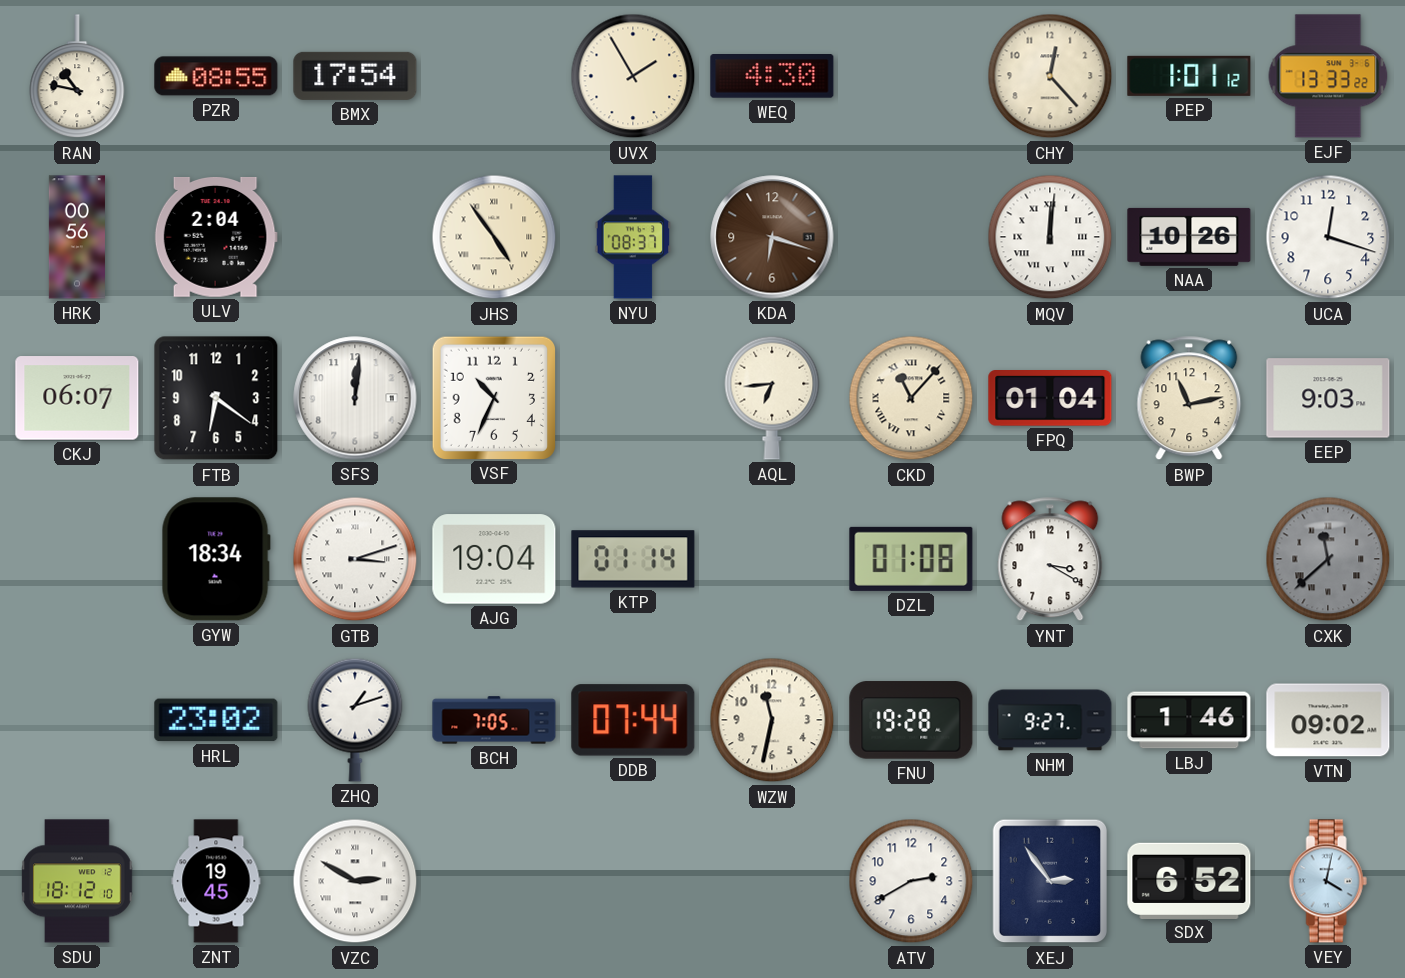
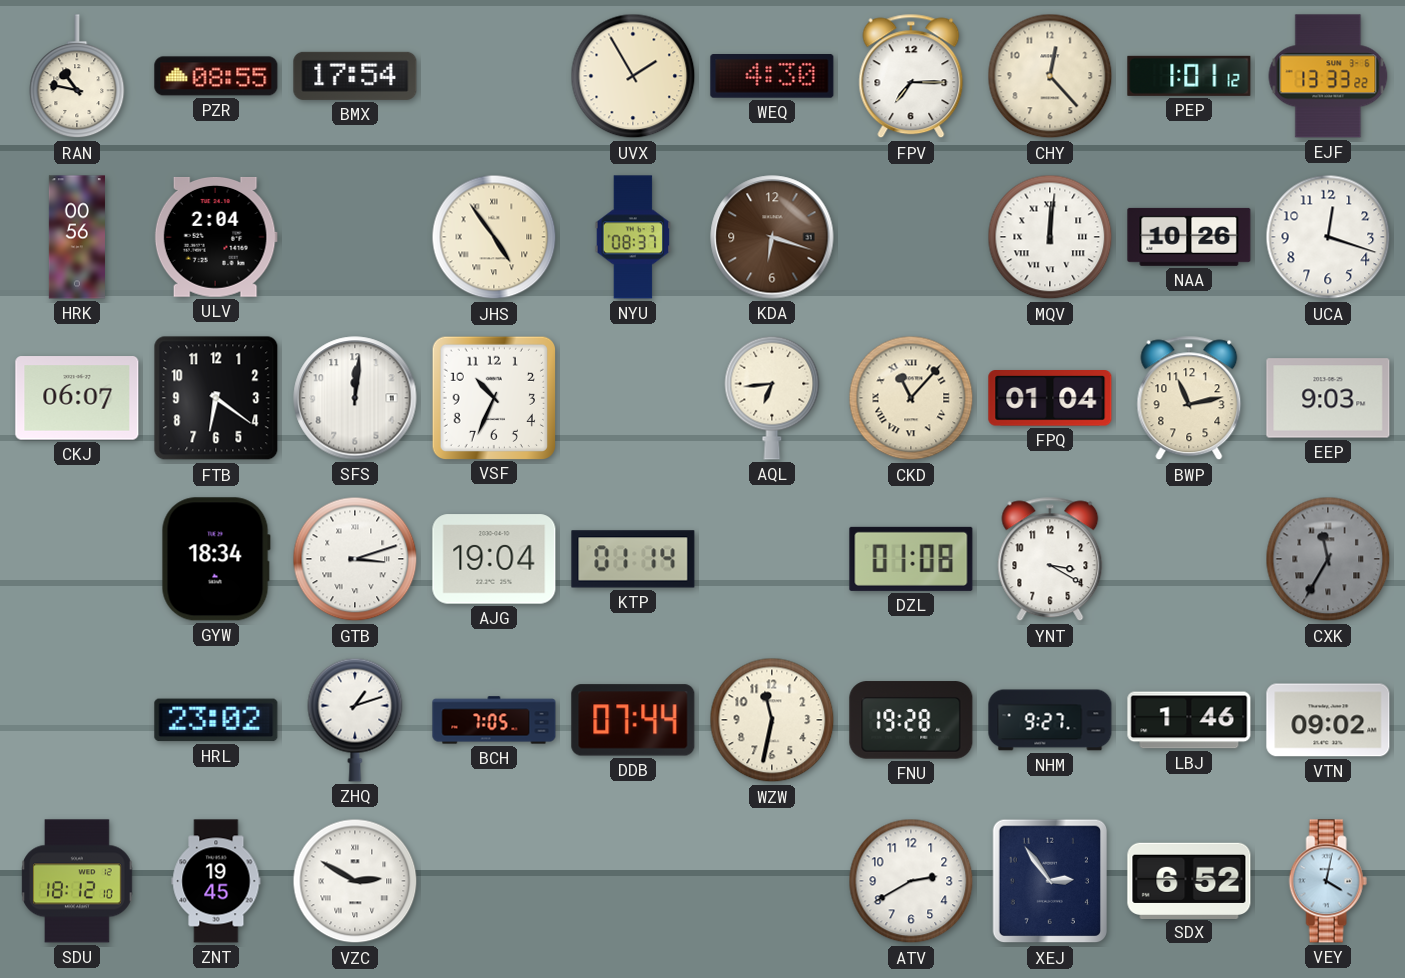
FPV: none -> 7:15
CXK: 11:38 -> 11:35
